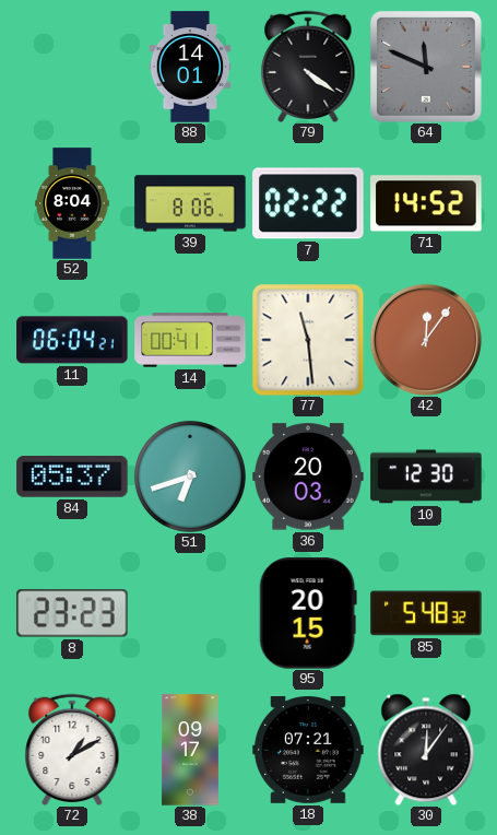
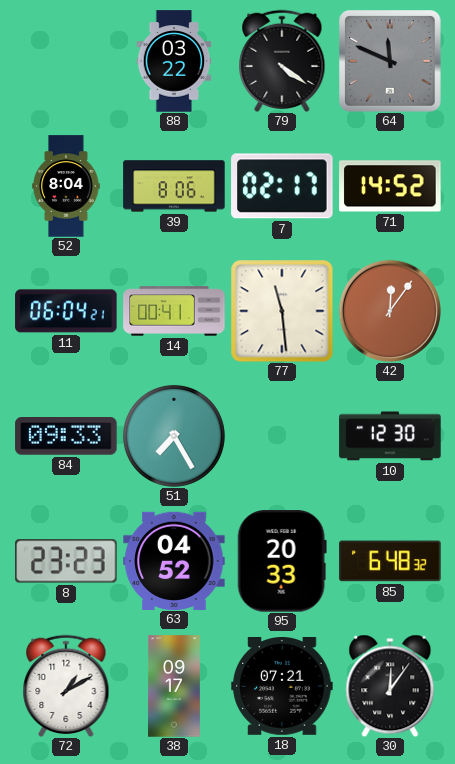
88: 14:01 -> 03:22
7: 02:22 -> 02:17
84: 05:37 -> 09:33
51: 6:42 -> 7:25
36: 20:03 -> none
63: none -> 04:52
95: 20:15 -> 20:33
85: 5:48 -> 6:48
